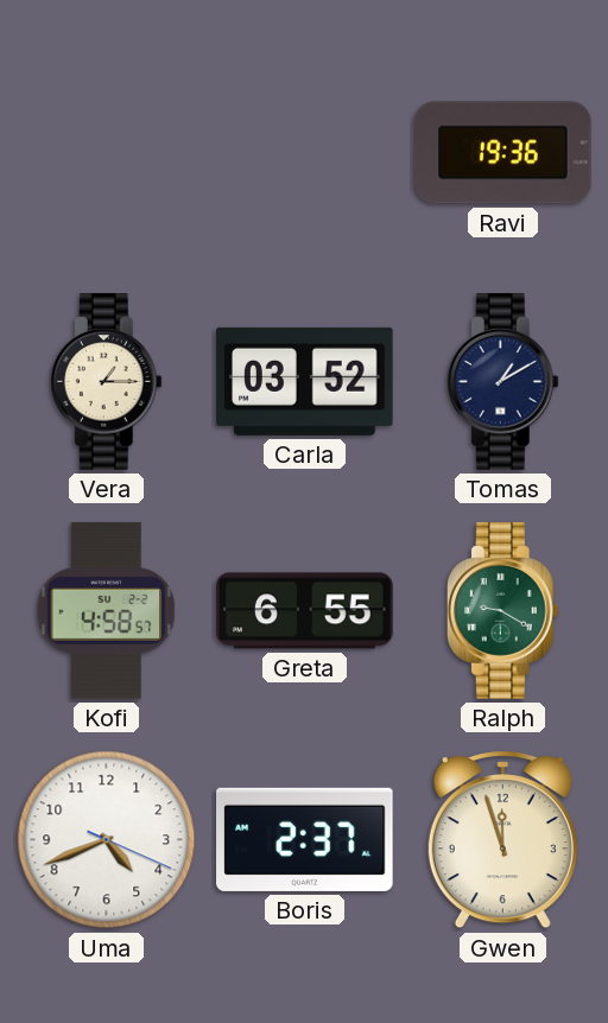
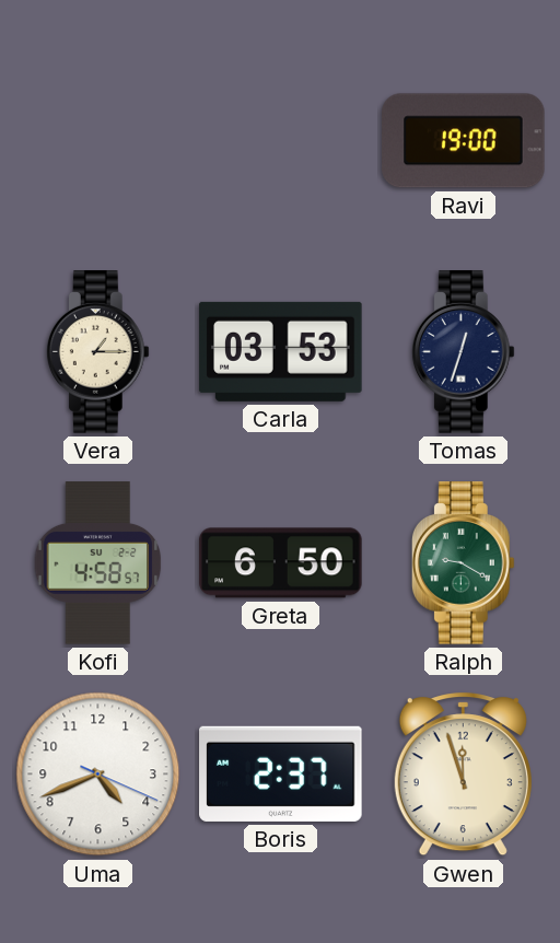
Ravi: 19:36 -> 19:00
Carla: 03:52 -> 03:53
Tomas: 1:10 -> 12:33
Greta: 6:55 -> 6:50
